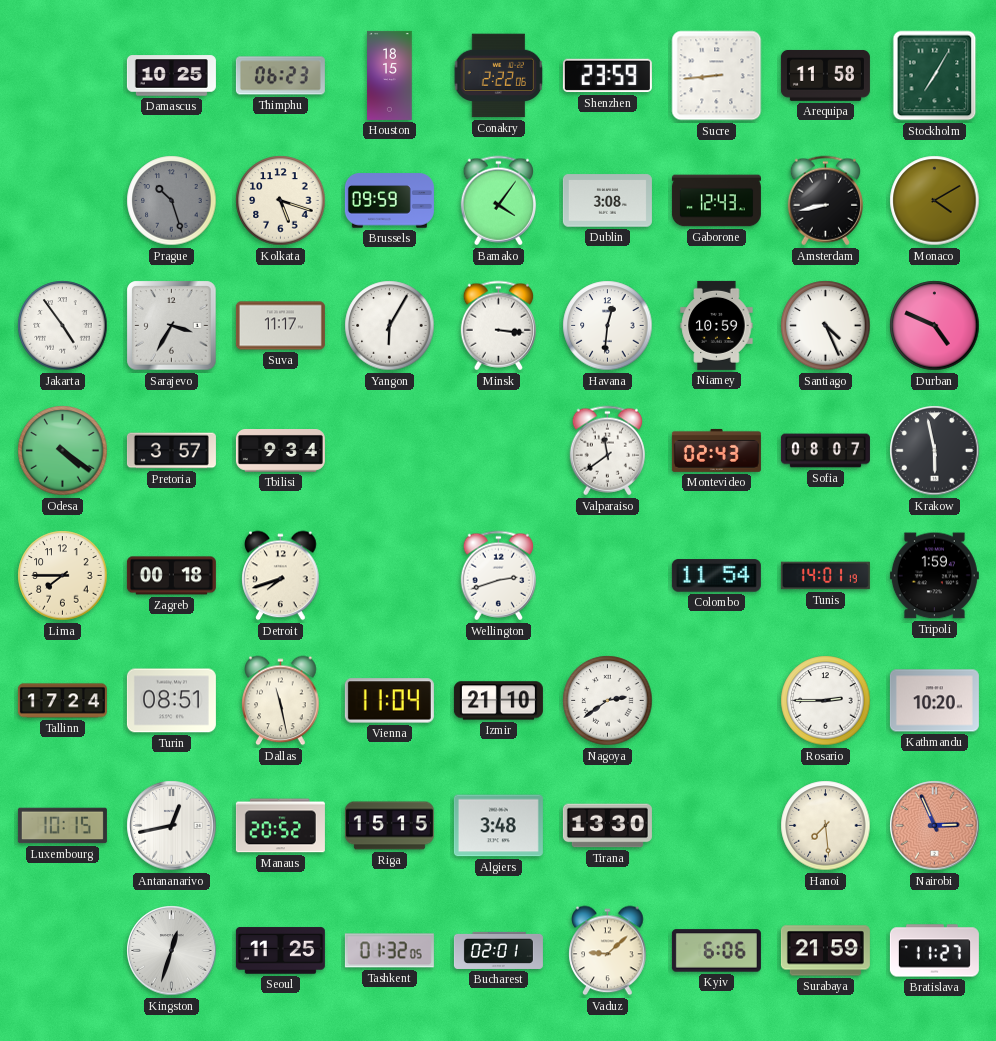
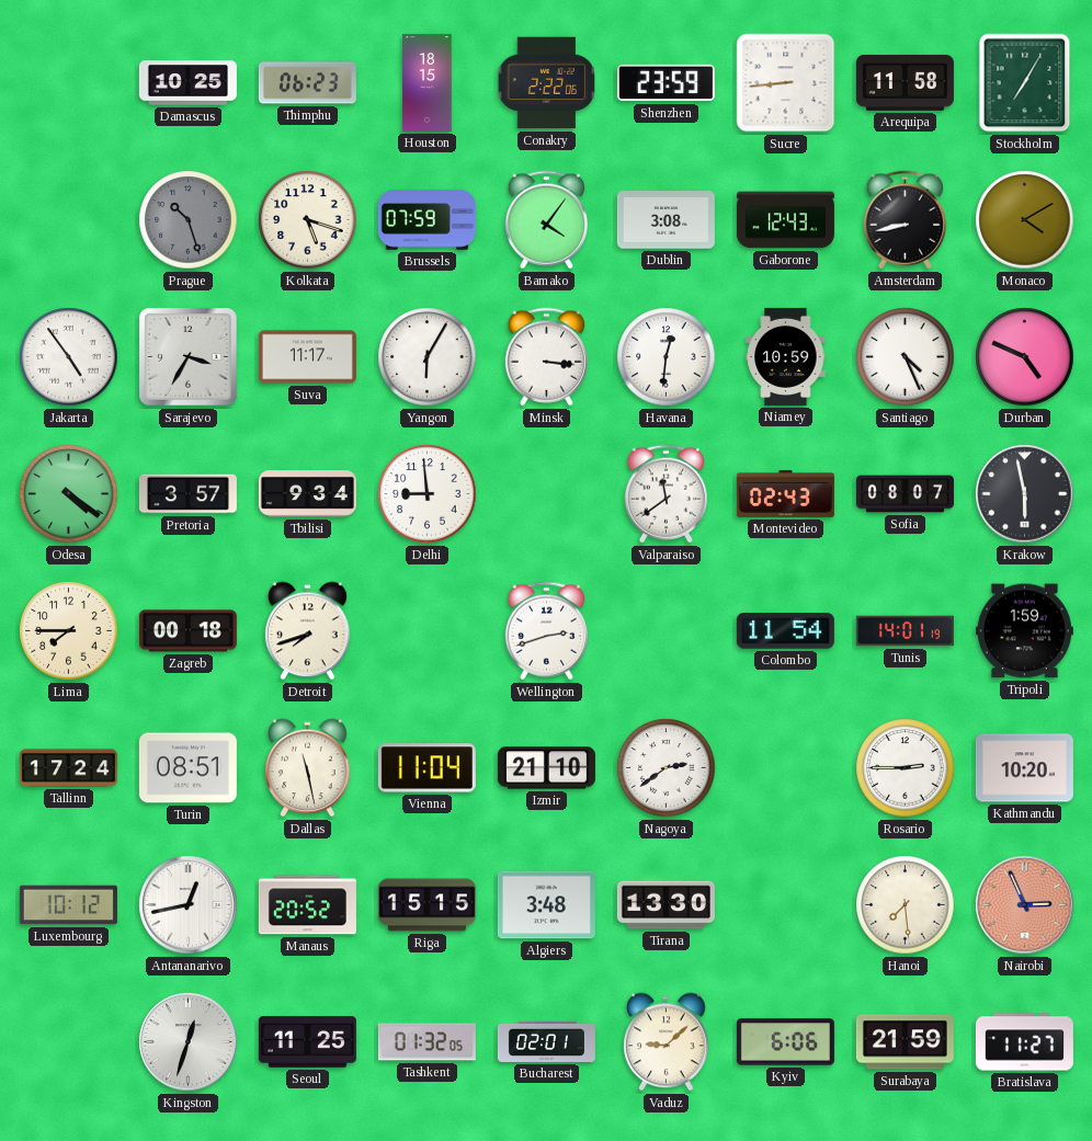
Brussels: 09:59 -> 07:59
Delhi: none -> 8:59
Luxembourg: 10:15 -> 10:12
